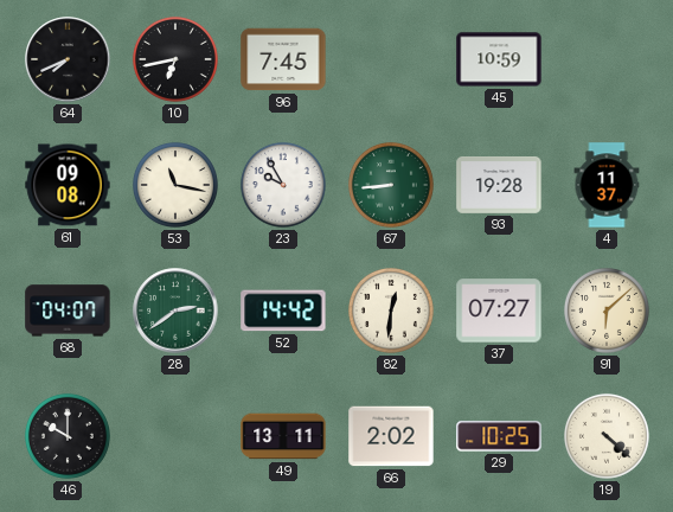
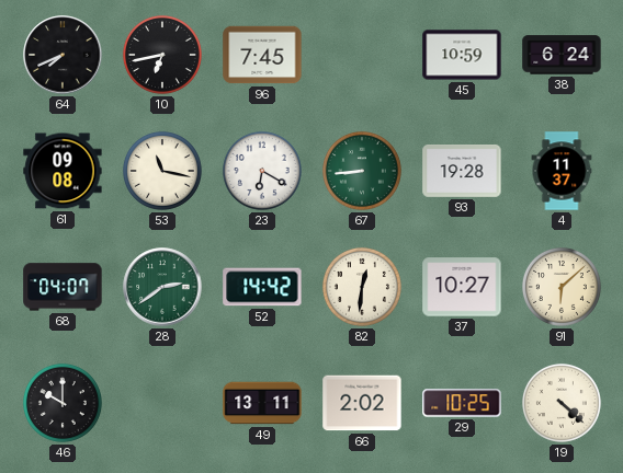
38: none -> 6:24
23: 9:55 -> 6:20
37: 07:27 -> 10:27
